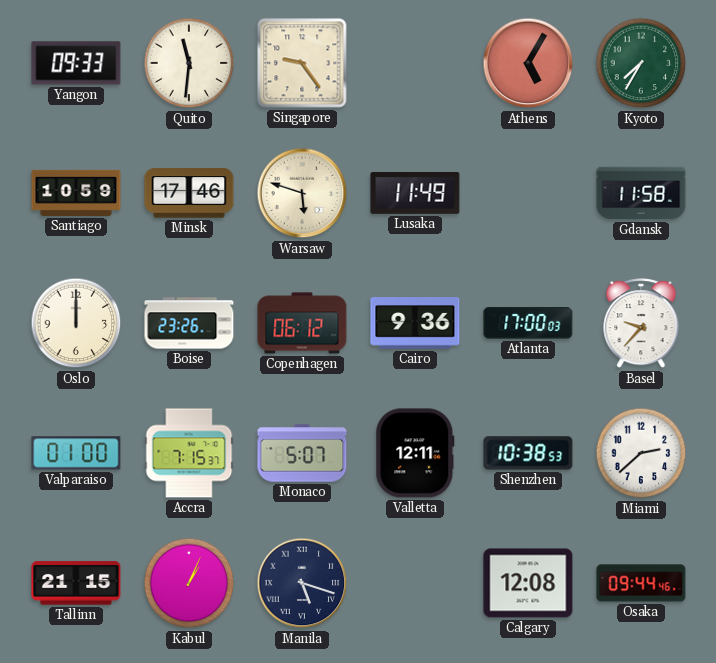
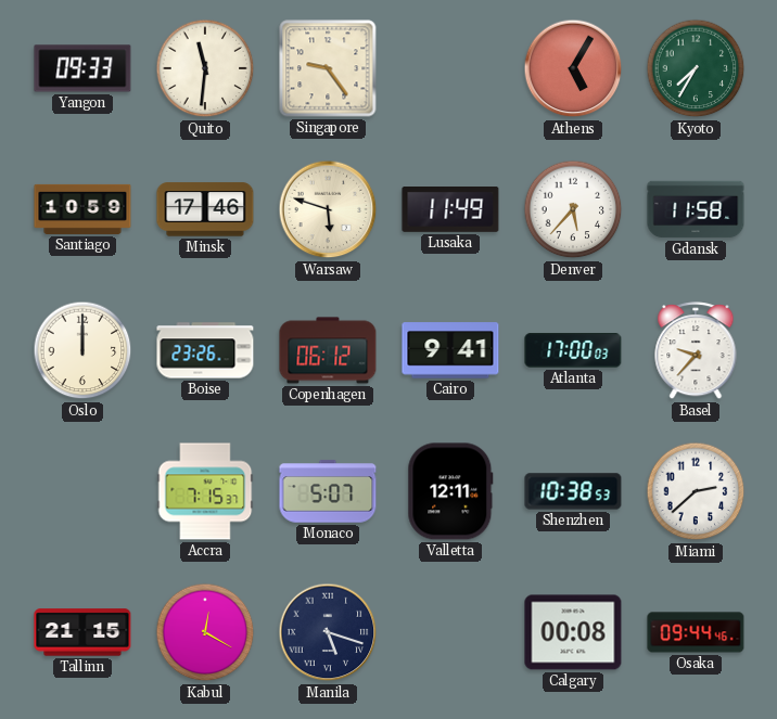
Denver: none -> 5:37
Cairo: 9:36 -> 9:41
Valparaiso: 01:00 -> none
Kabul: 1:04 -> 12:20
Calgary: 12:08 -> 00:08
